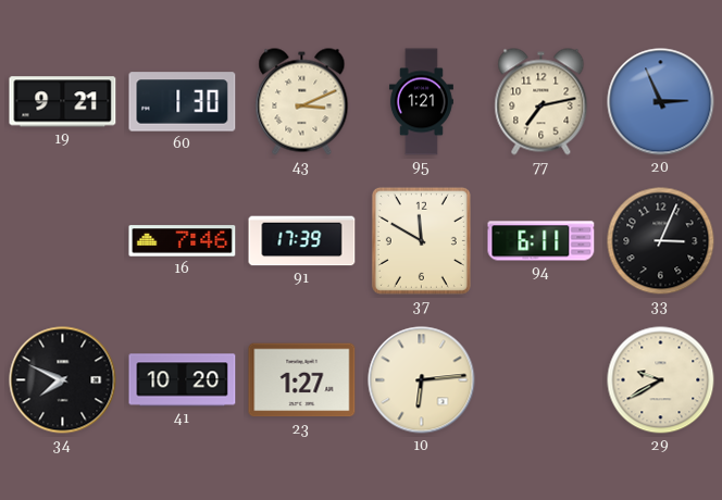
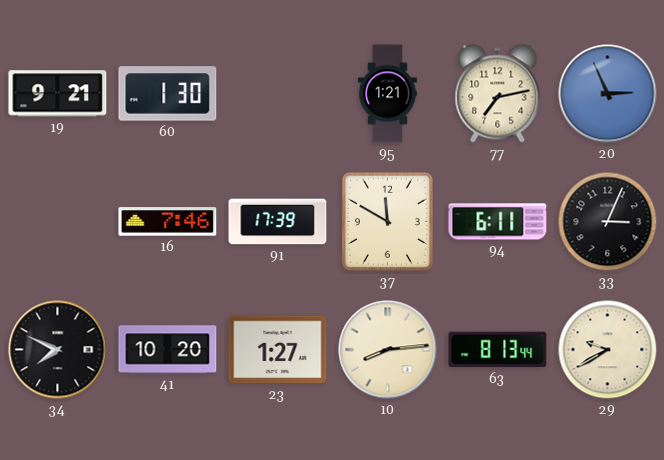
43: 3:11 -> none
10: 6:14 -> 8:14
63: none -> 8:13
